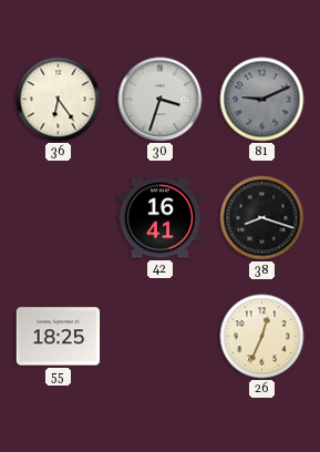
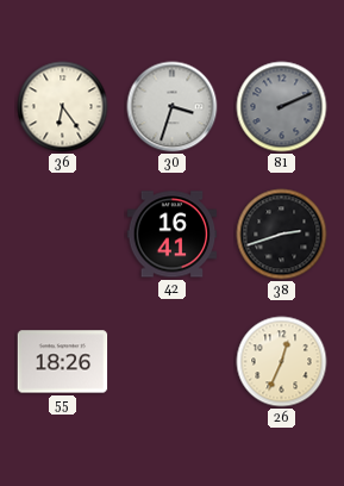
81: 9:11 -> 2:11
38: 8:18 -> 2:42
55: 18:25 -> 18:26
